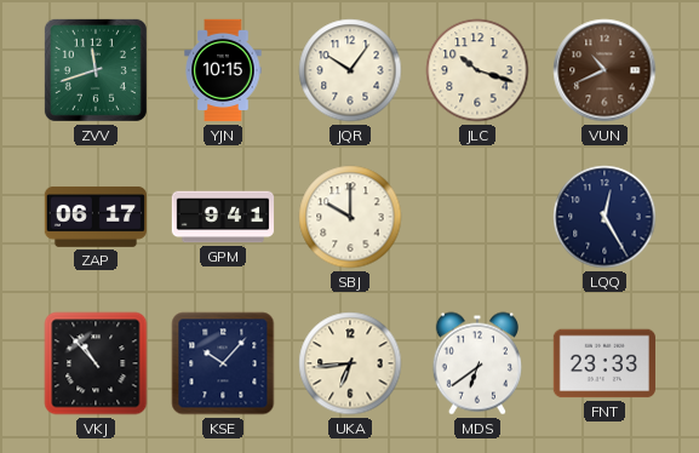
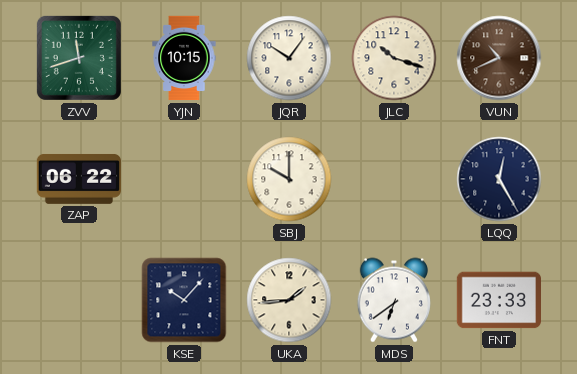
ZAP: 06:17 -> 06:22
GPM: 9:41 -> none
VKJ: 10:53 -> none
UKA: 6:44 -> 1:44
